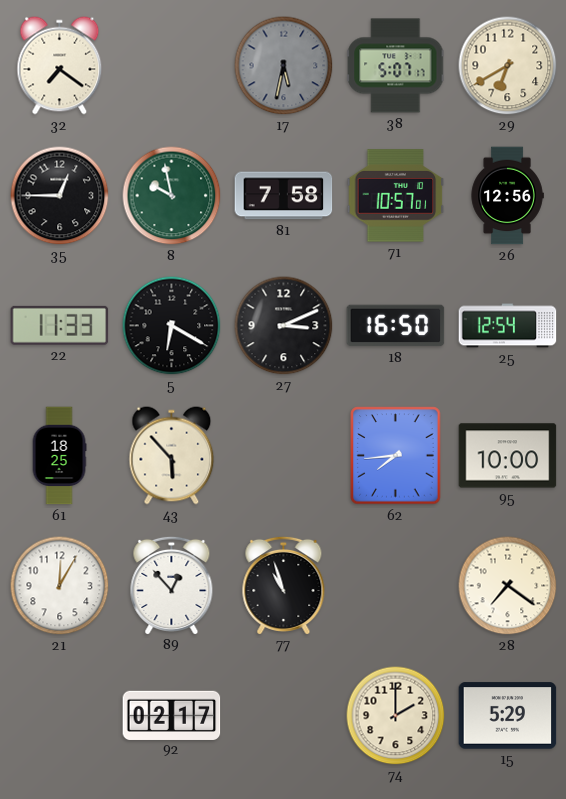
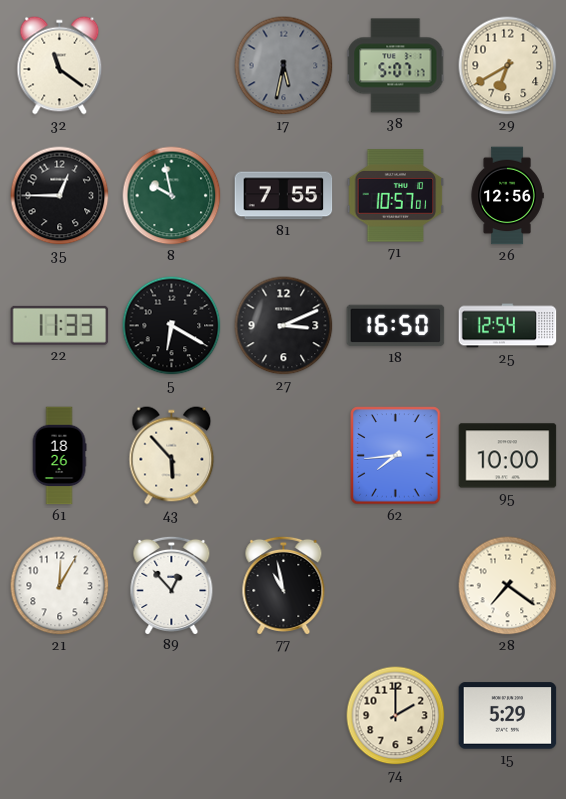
32: 7:21 -> 11:21
81: 7:58 -> 7:55
61: 18:25 -> 18:26
77: 10:57 -> 10:58
92: 02:17 -> none
